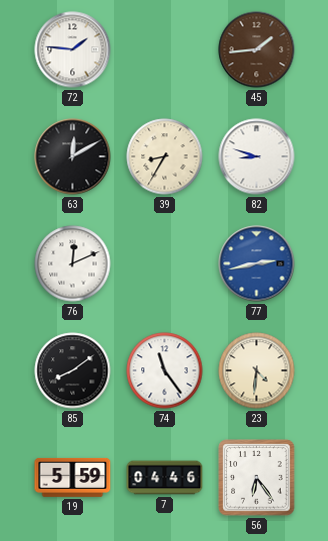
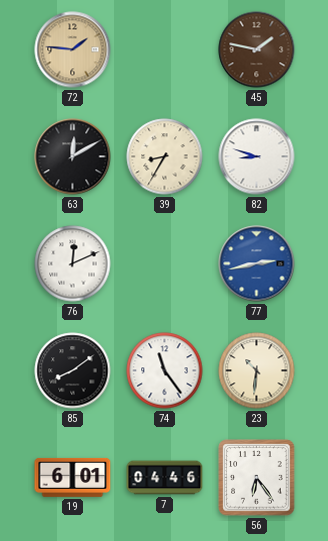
72 dial: white -> champagne
45: 1:44 -> 1:47
23: 4:31 -> 10:31
19: 5:59 -> 6:01
